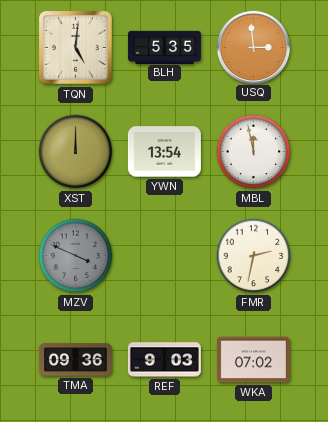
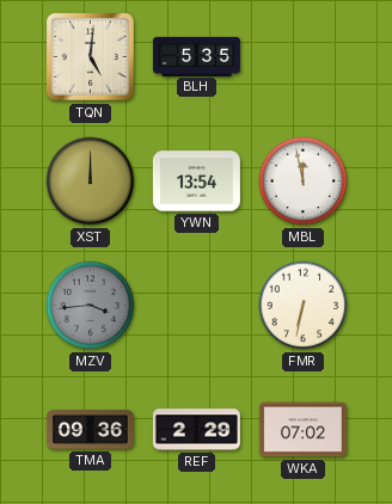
USQ: 2:59 -> none
MZV: 3:49 -> 3:44
FMR: 2:32 -> 6:32
REF: 9:03 -> 2:29
